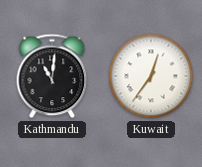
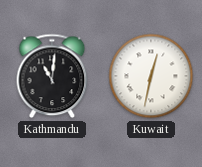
Kuwait: 12:36 -> 12:32
